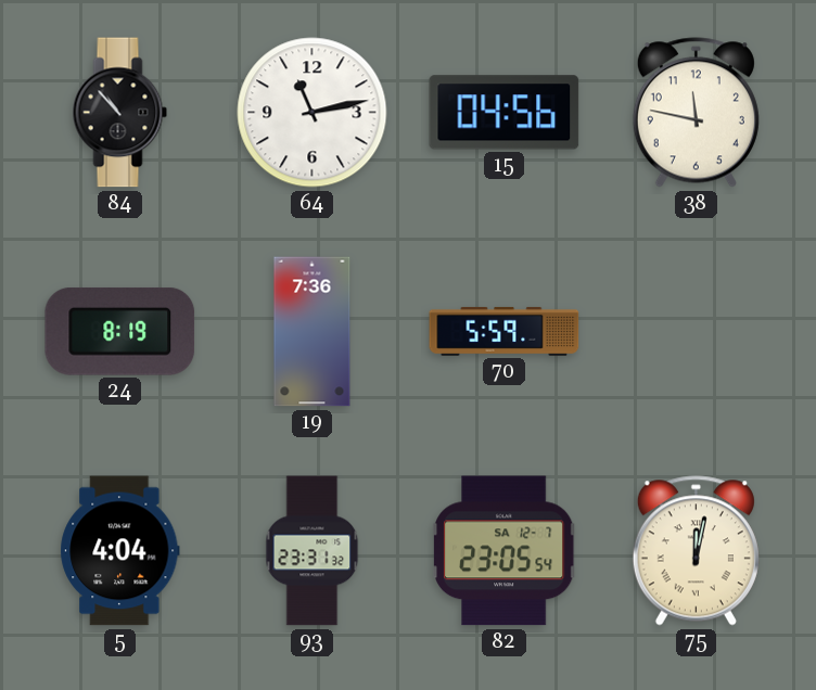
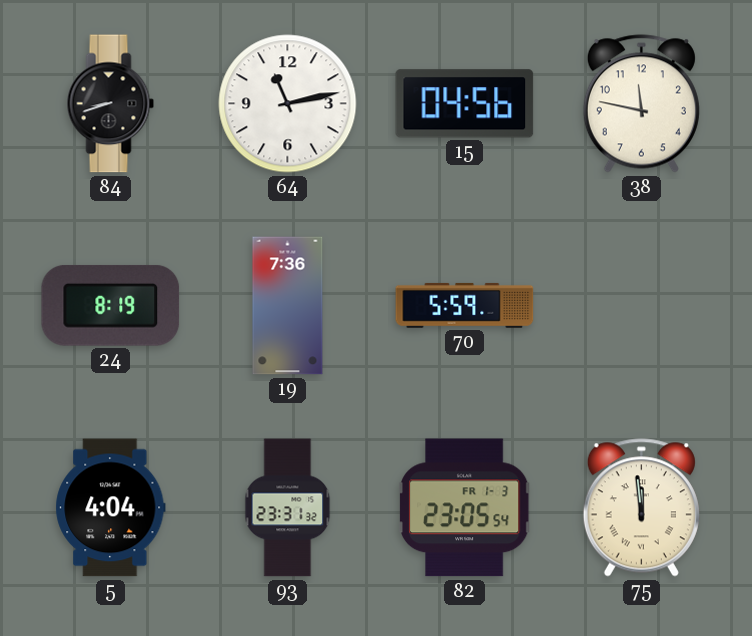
84: 10:53 -> 8:42
82 date: SA 12-7 -> FR 1-3
75: 12:02 -> 11:59
